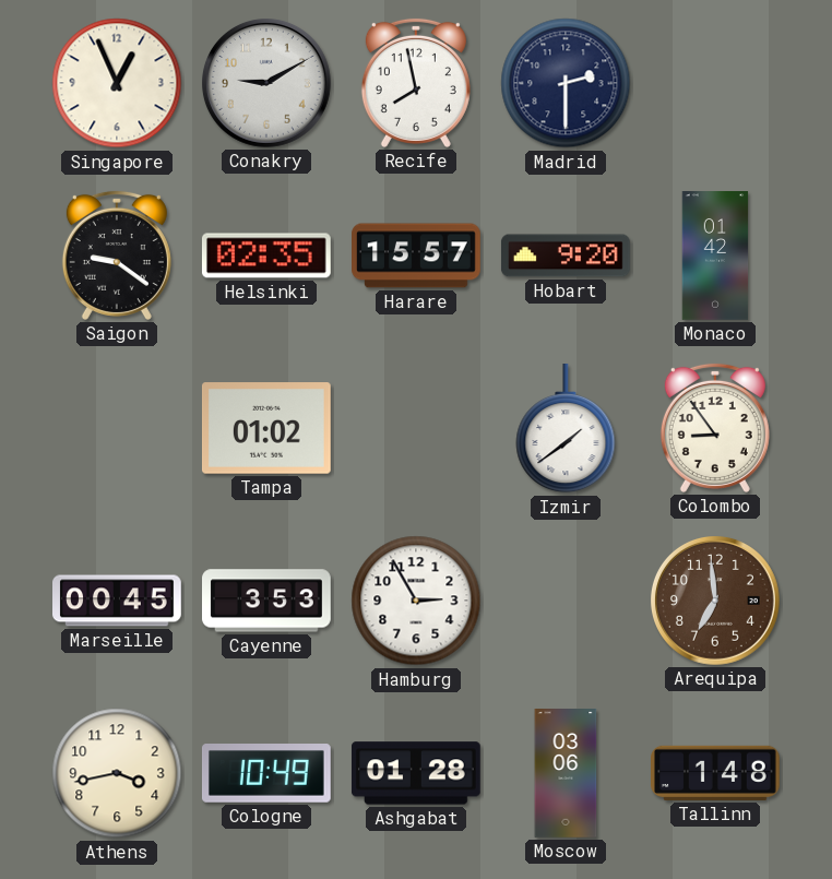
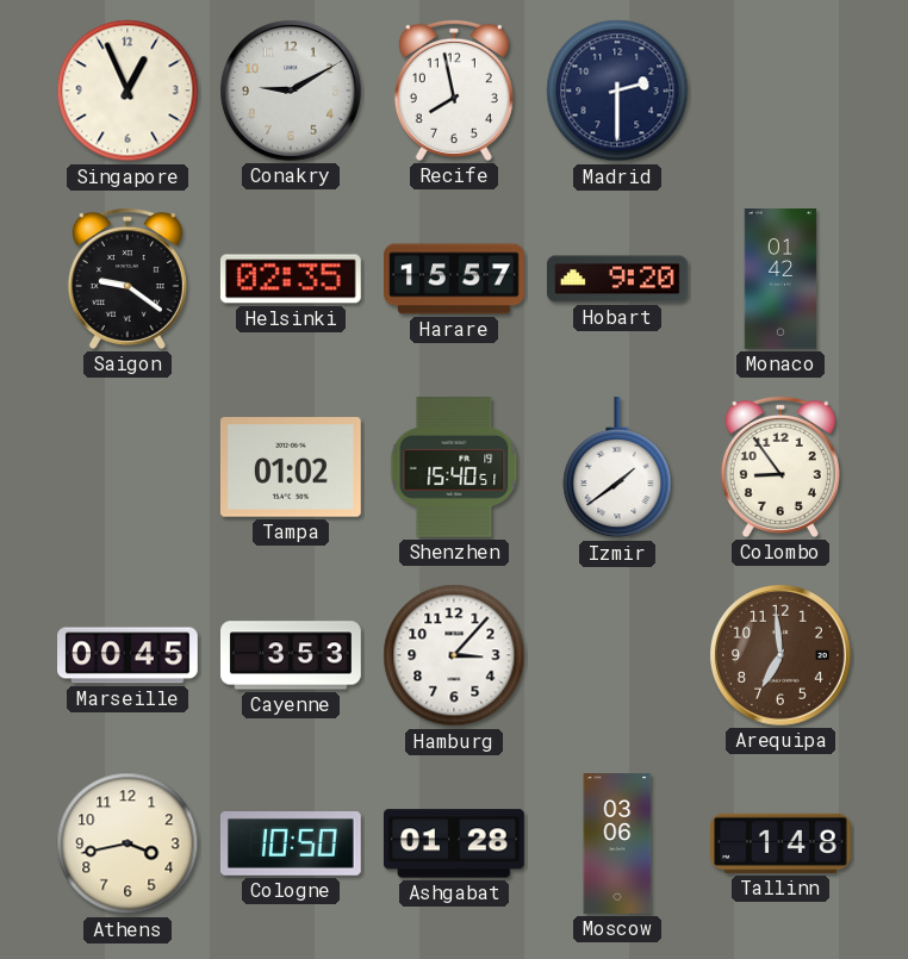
Shenzhen: none -> 15:40
Hamburg: 2:55 -> 3:07
Cologne: 10:49 -> 10:50
